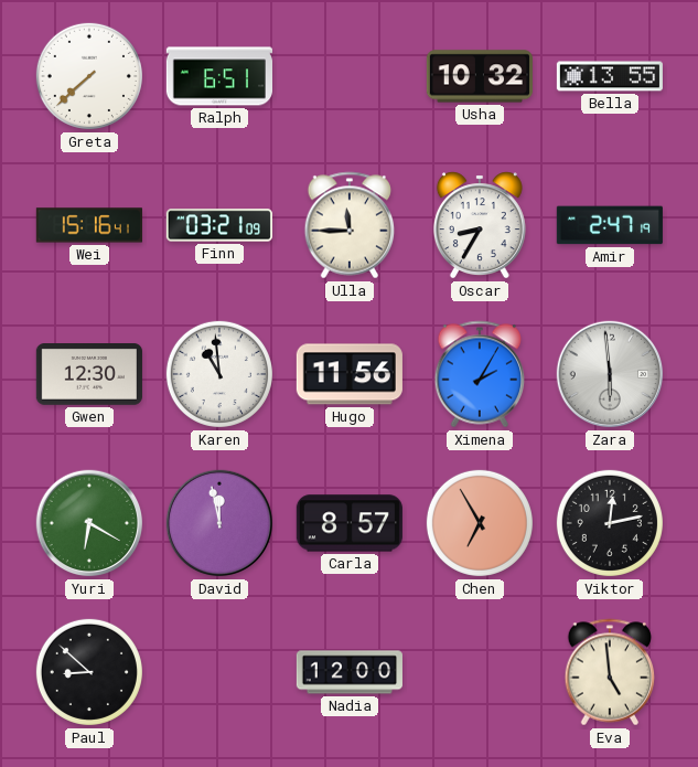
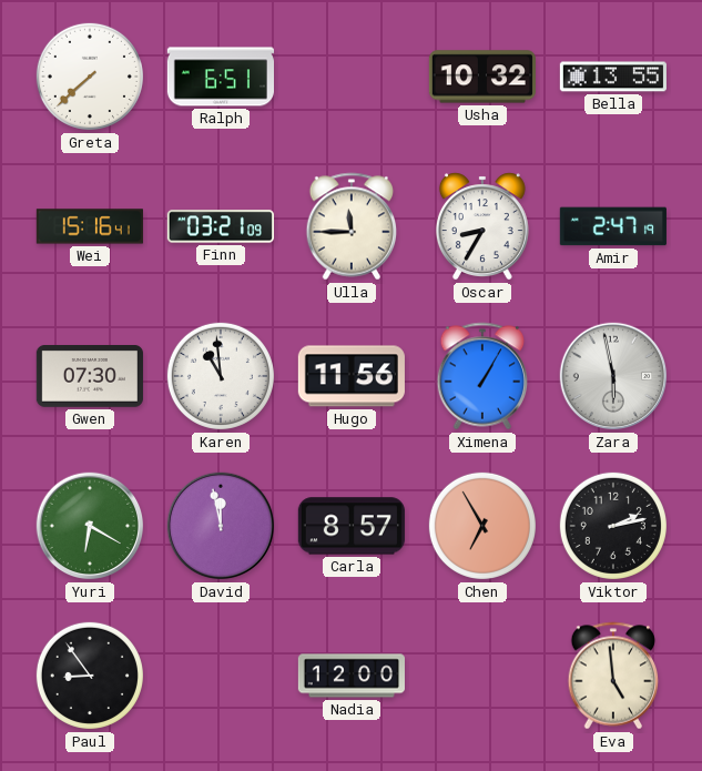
Gwen: 12:30 -> 07:30
Ximena: 2:05 -> 1:05
Zara: 5:59 -> 5:58
Viktor: 12:13 -> 2:13
Paul: 8:52 -> 8:54
